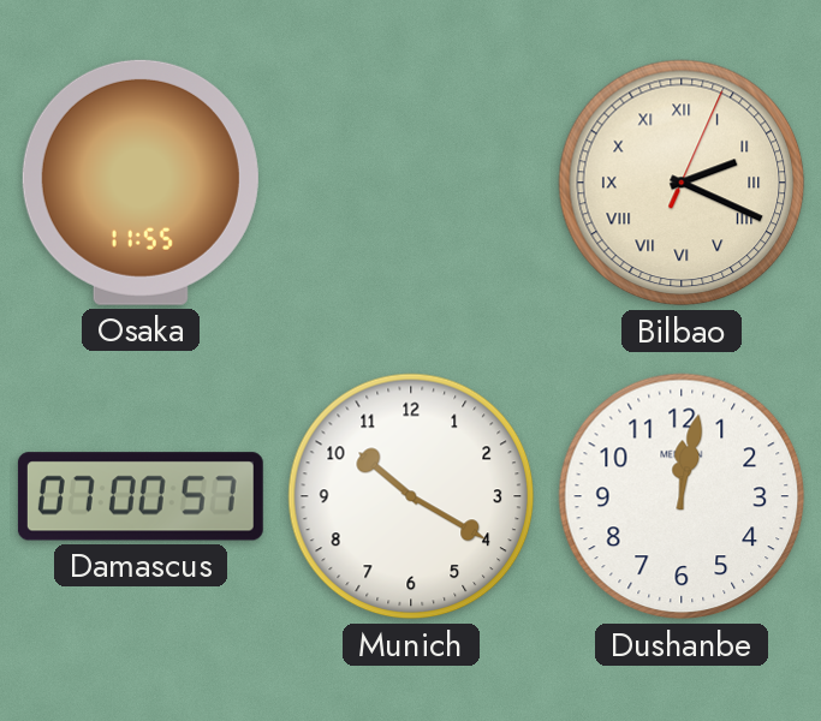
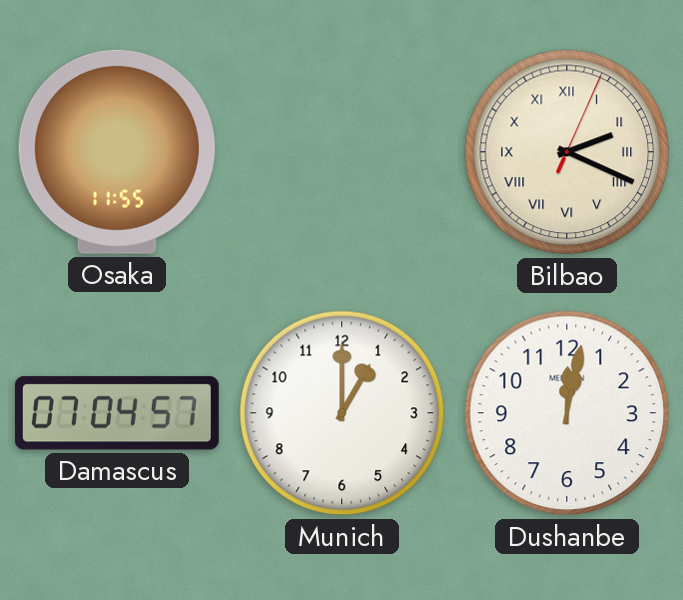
Damascus: 07:00 -> 07:04
Munich: 10:20 -> 1:00
